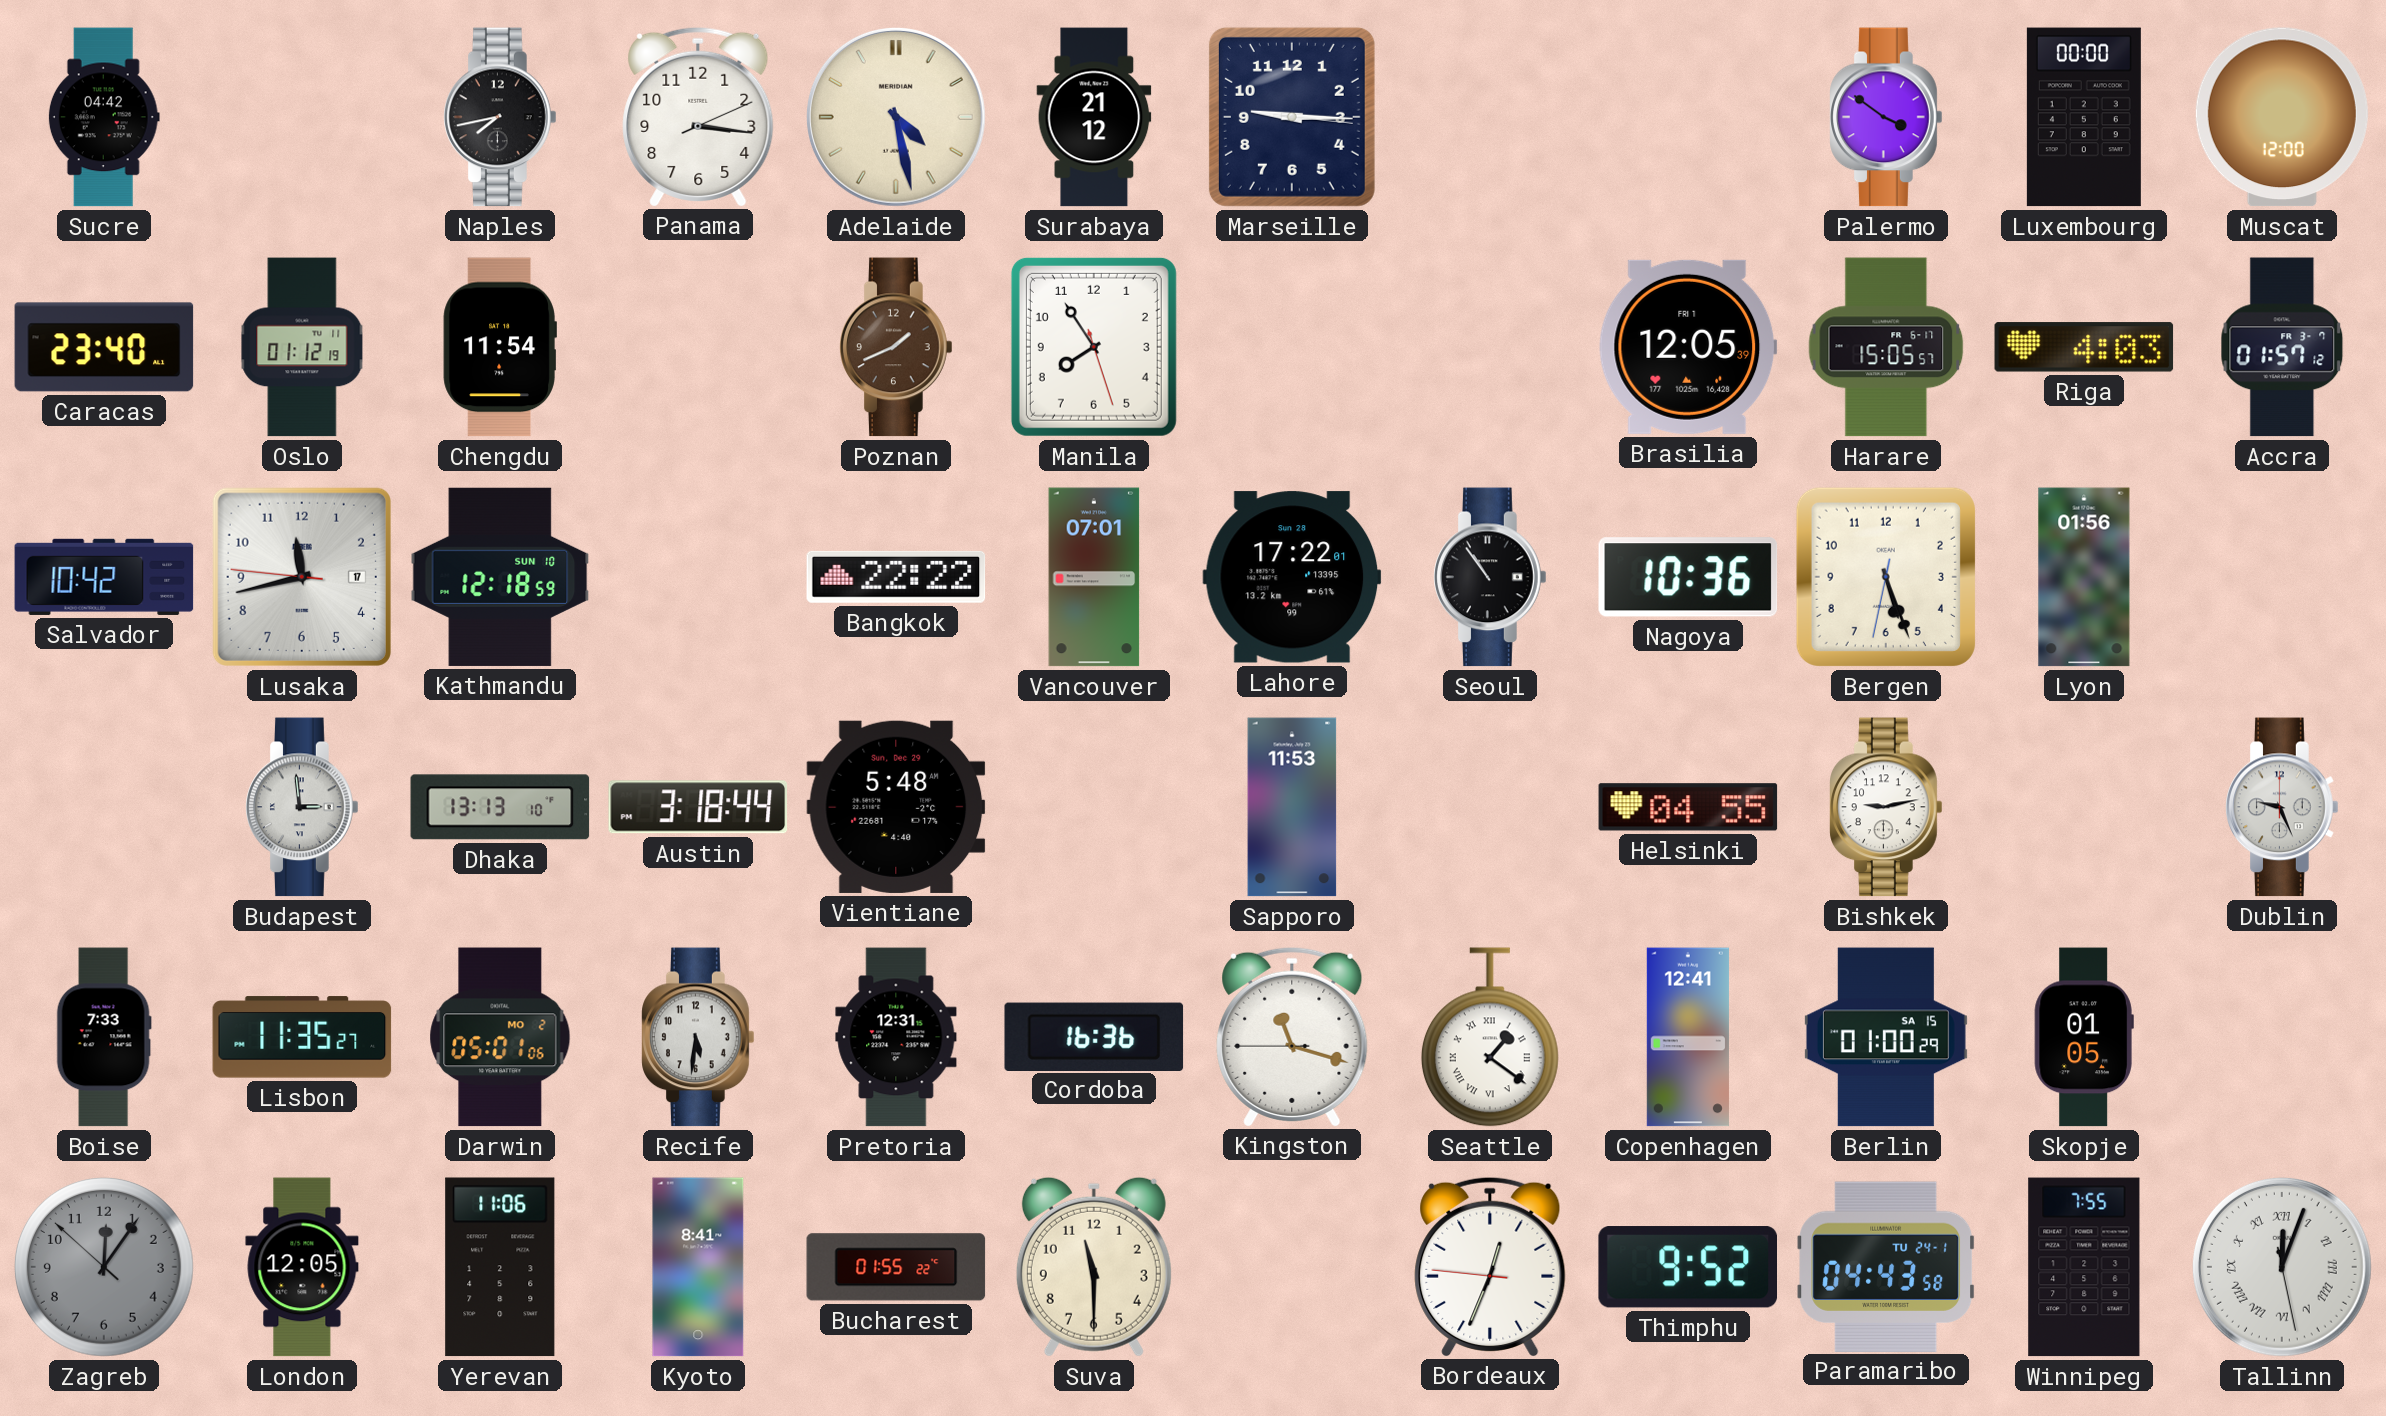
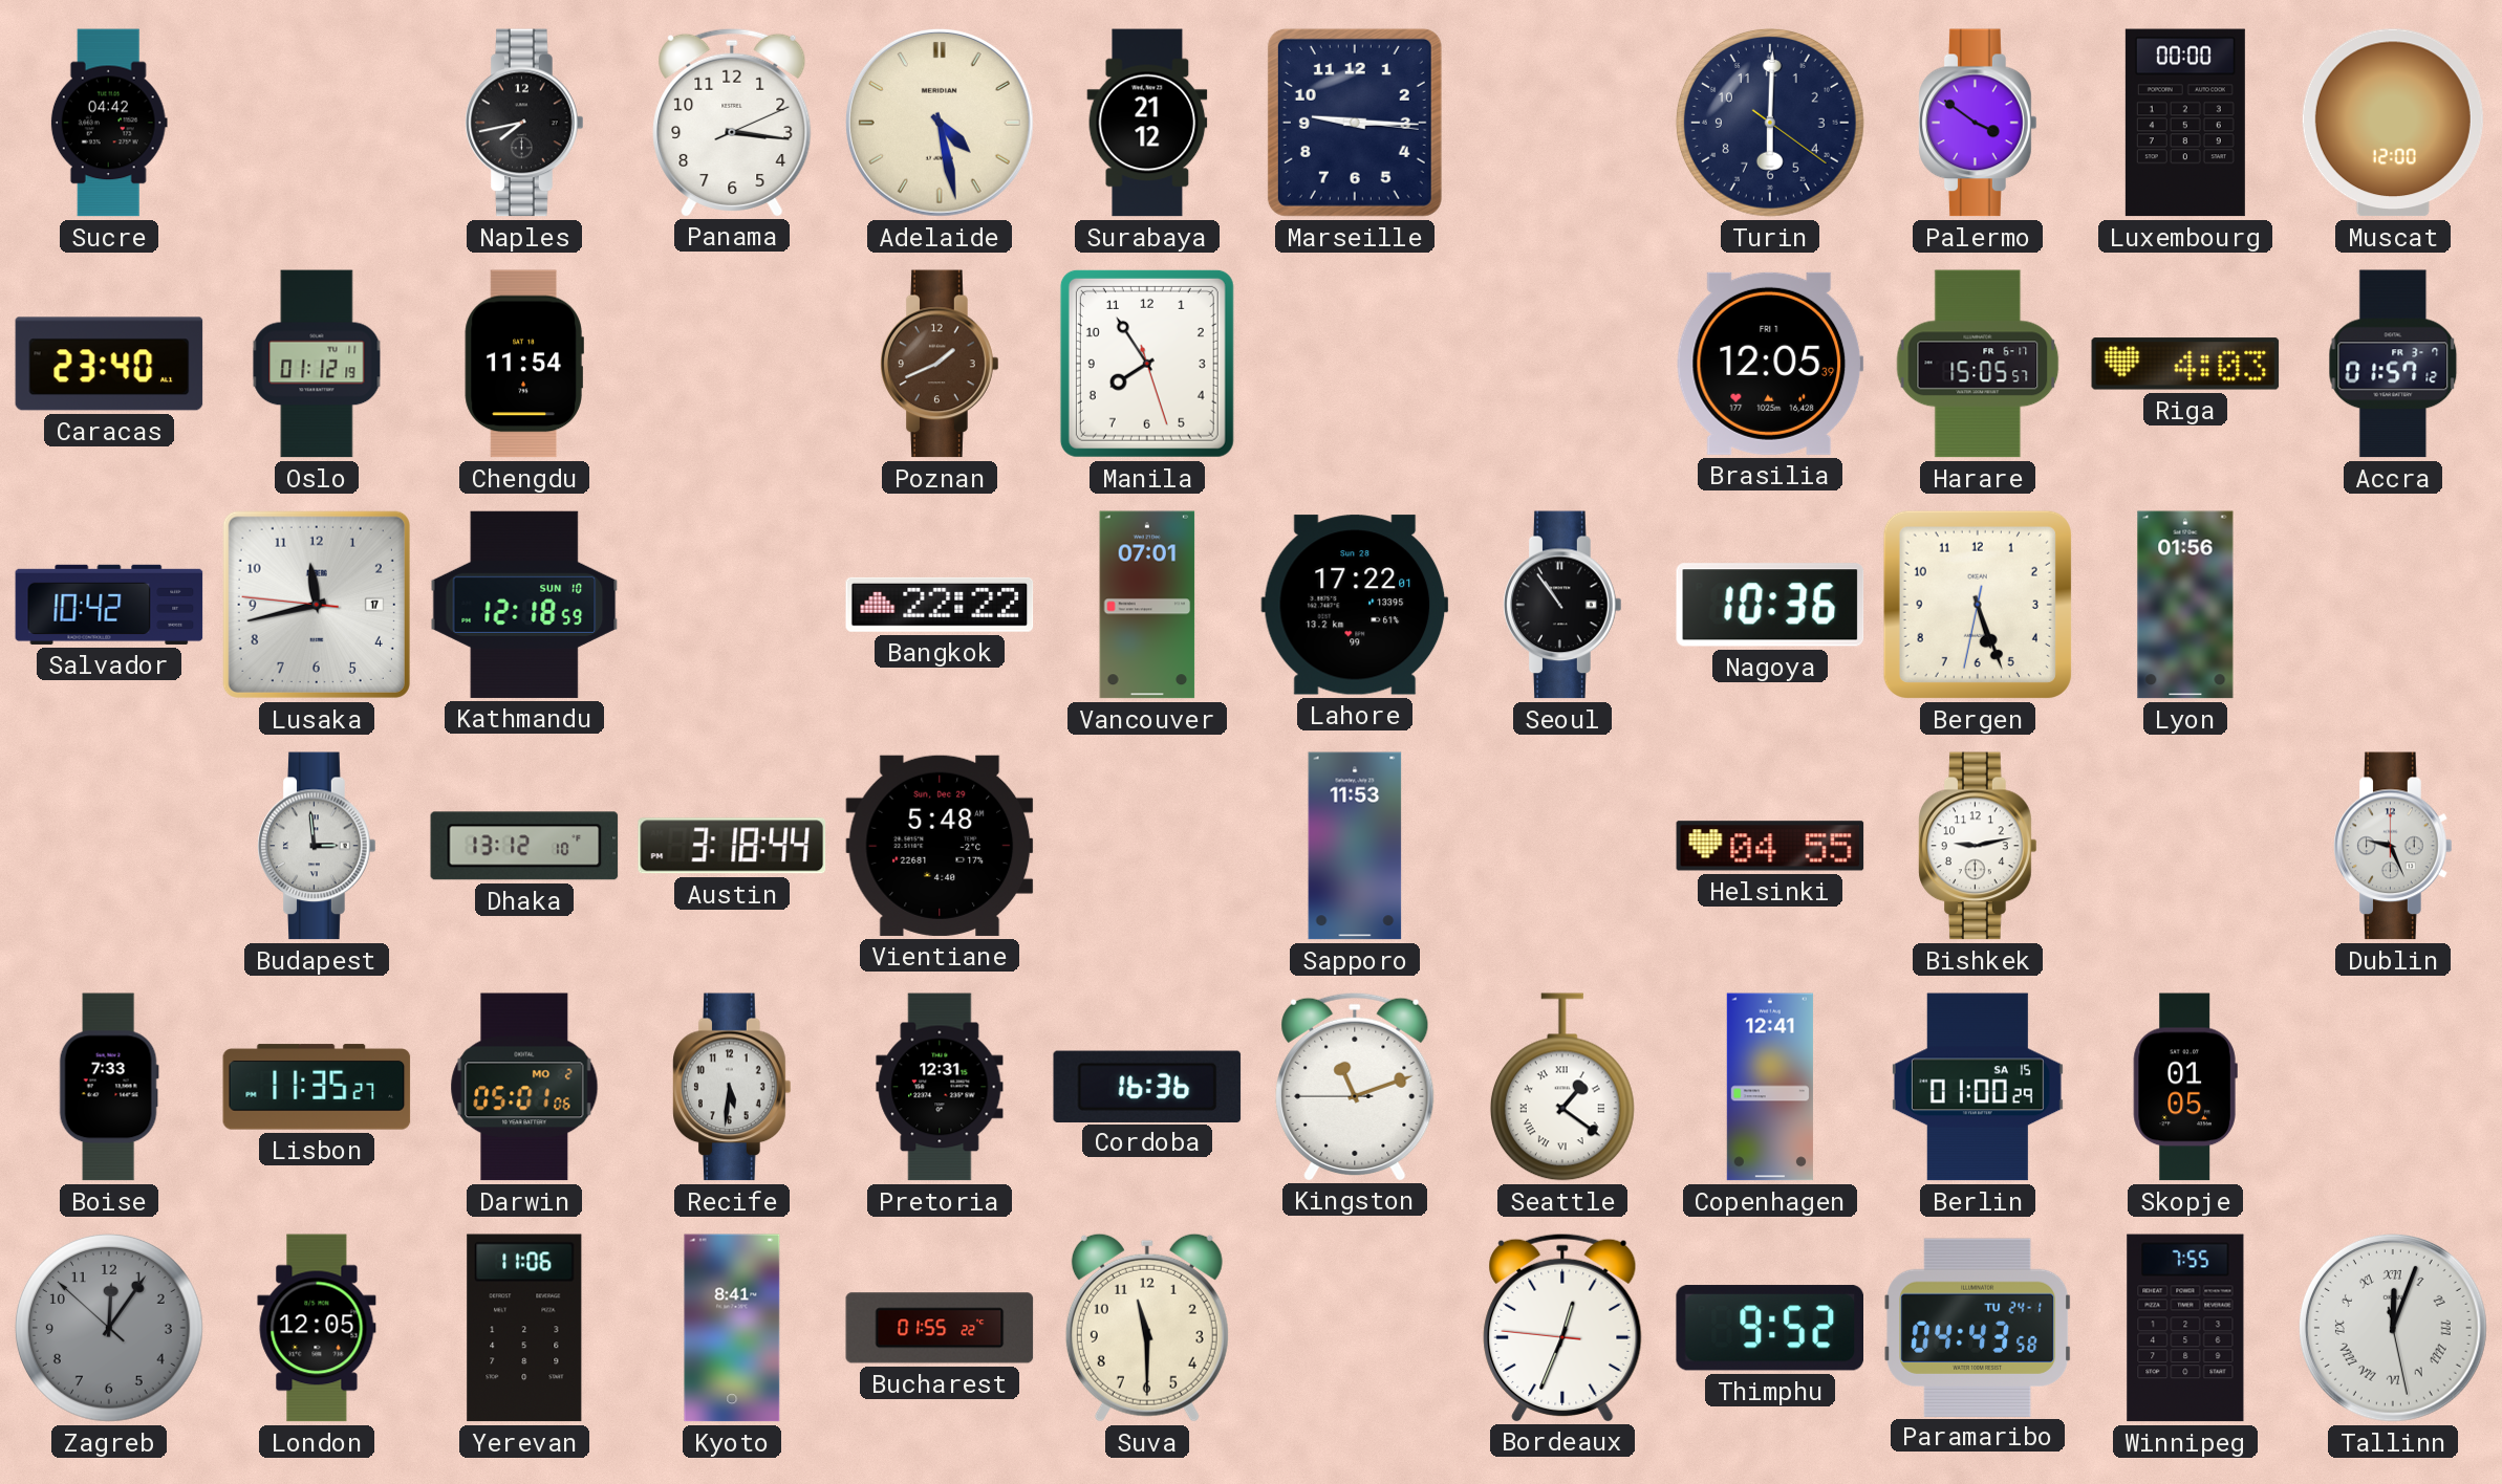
Turin: none -> 6:00
Dhaka: 13:13 -> 13:12
Kingston: 11:17 -> 11:11
